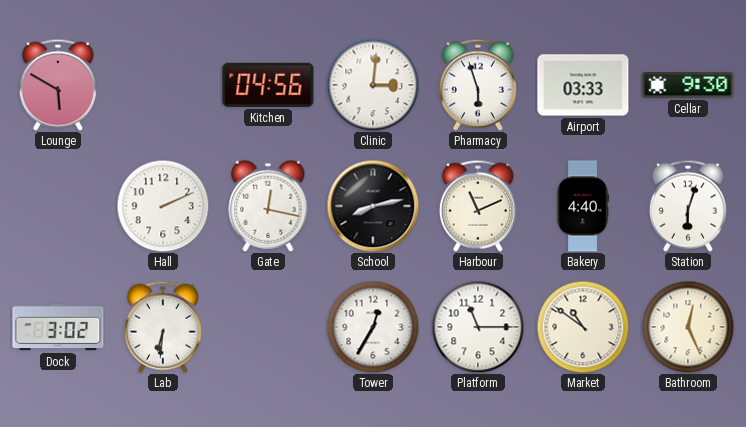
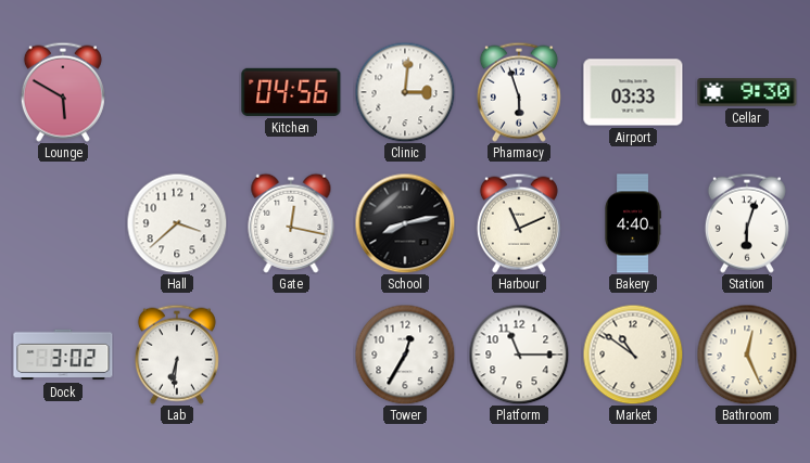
Hall: 2:11 -> 3:38
